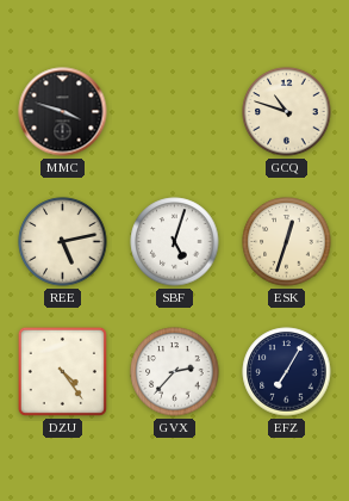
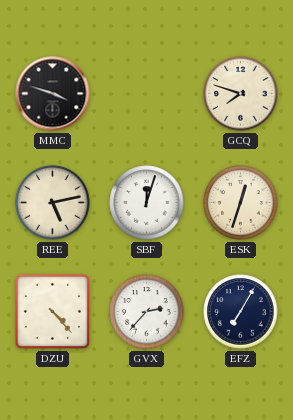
GCQ: 10:48 -> 7:48
SBF: 5:03 -> 12:03
DZU: 4:24 -> 4:23
